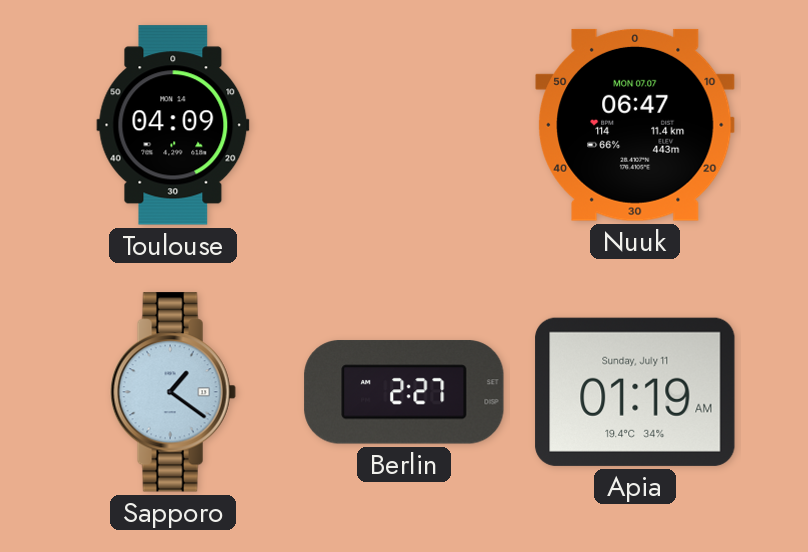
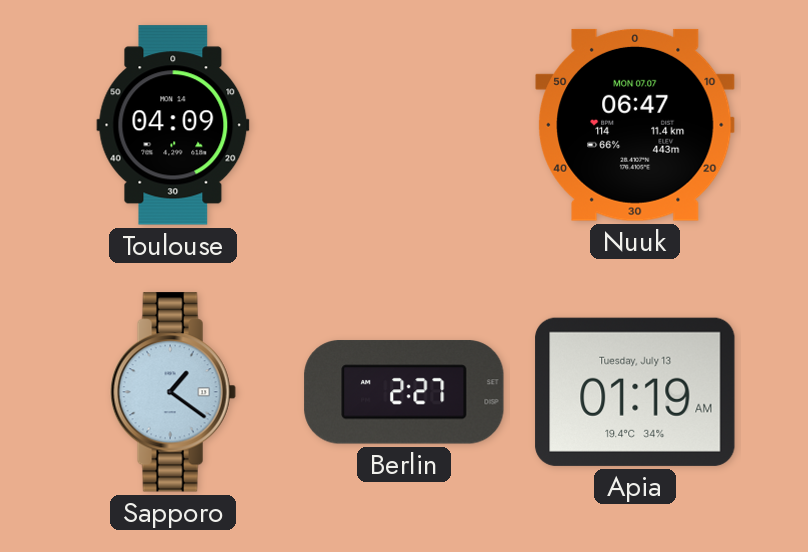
Apia date: Sunday, July 11 -> Tuesday, July 13
